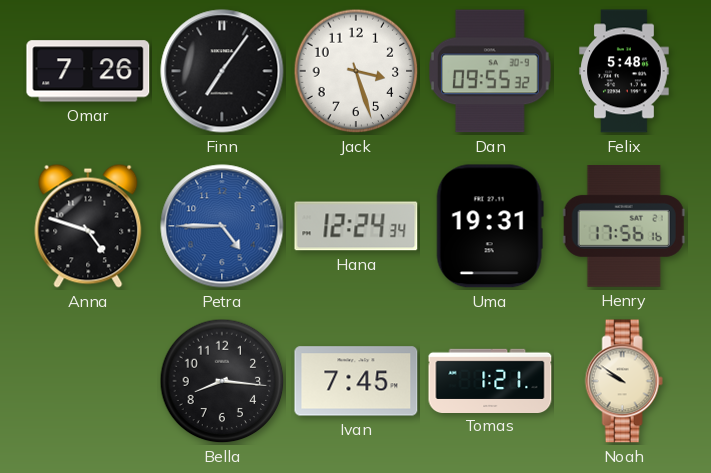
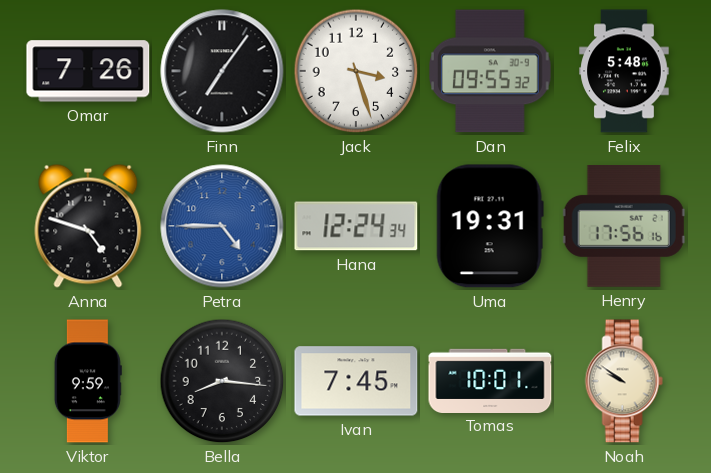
Viktor: none -> 9:59
Tomas: 1:21 -> 10:01
